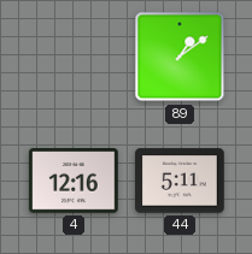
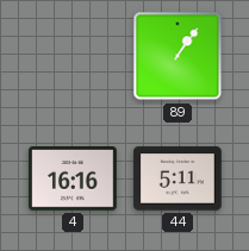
89: 1:09 -> 1:06
4: 12:16 -> 16:16
